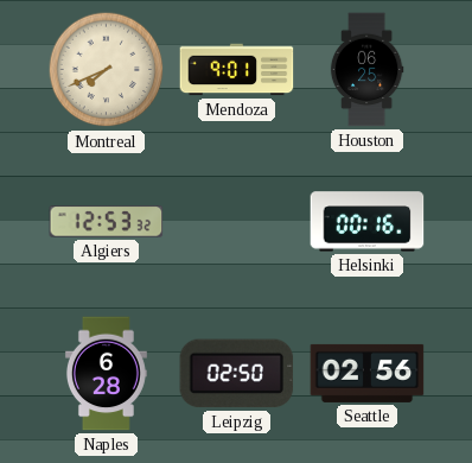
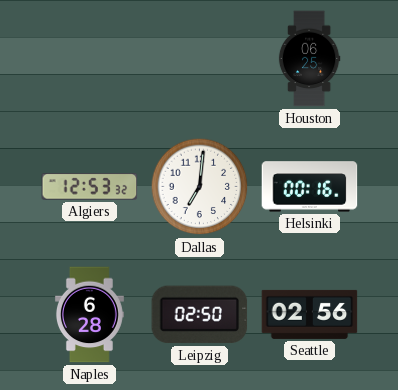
Montreal: 7:41 -> none
Mendoza: 9:01 -> none
Dallas: none -> 7:01
